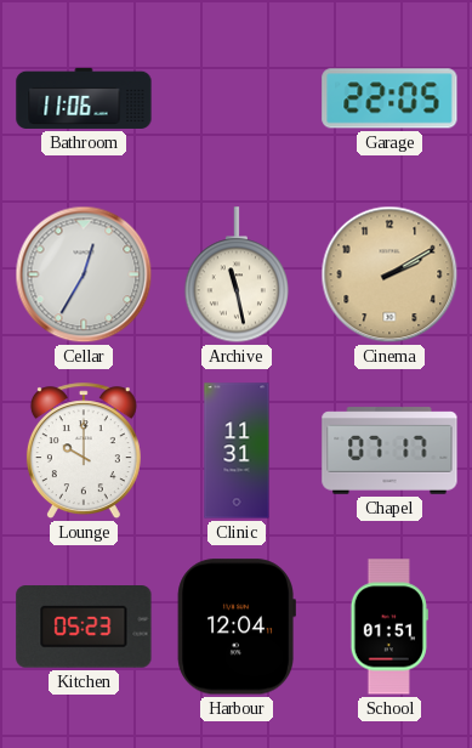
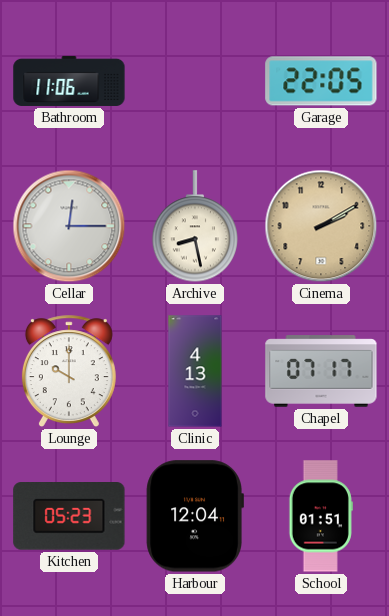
Cellar: 12:35 -> 12:15
Archive: 11:28 -> 8:28
Clinic: 11:31 -> 4:13
